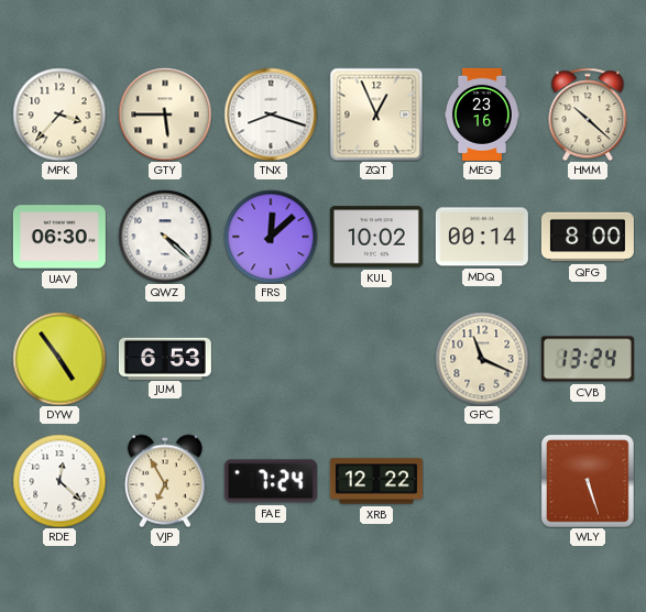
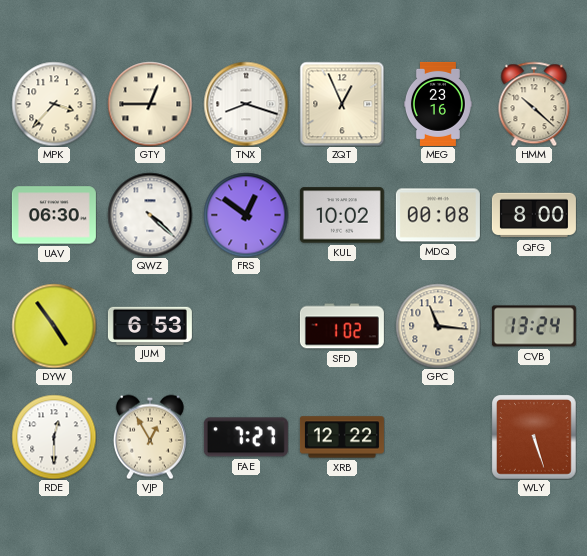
GTY: 5:45 -> 12:45
FRS: 12:08 -> 12:51
MDQ: 00:14 -> 00:08
SFD: none -> 1:02
GPC: 11:19 -> 11:16
RDE: 12:22 -> 12:30
VJP: 6:55 -> 12:55
FAE: 7:24 -> 7:27
